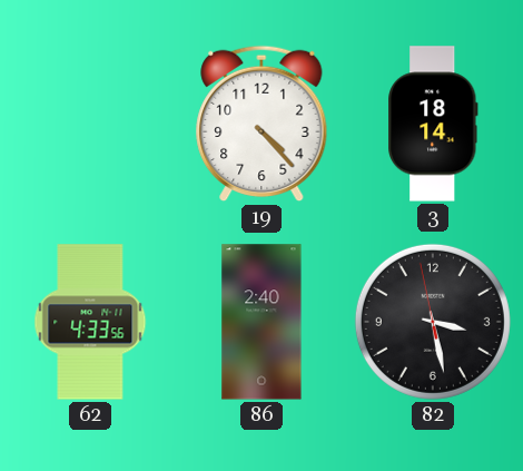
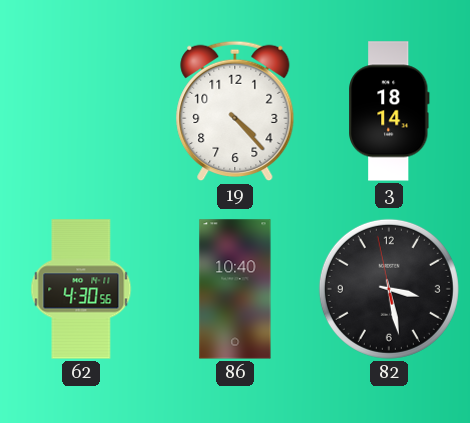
62: 4:33 -> 4:30
86: 2:40 -> 10:40
